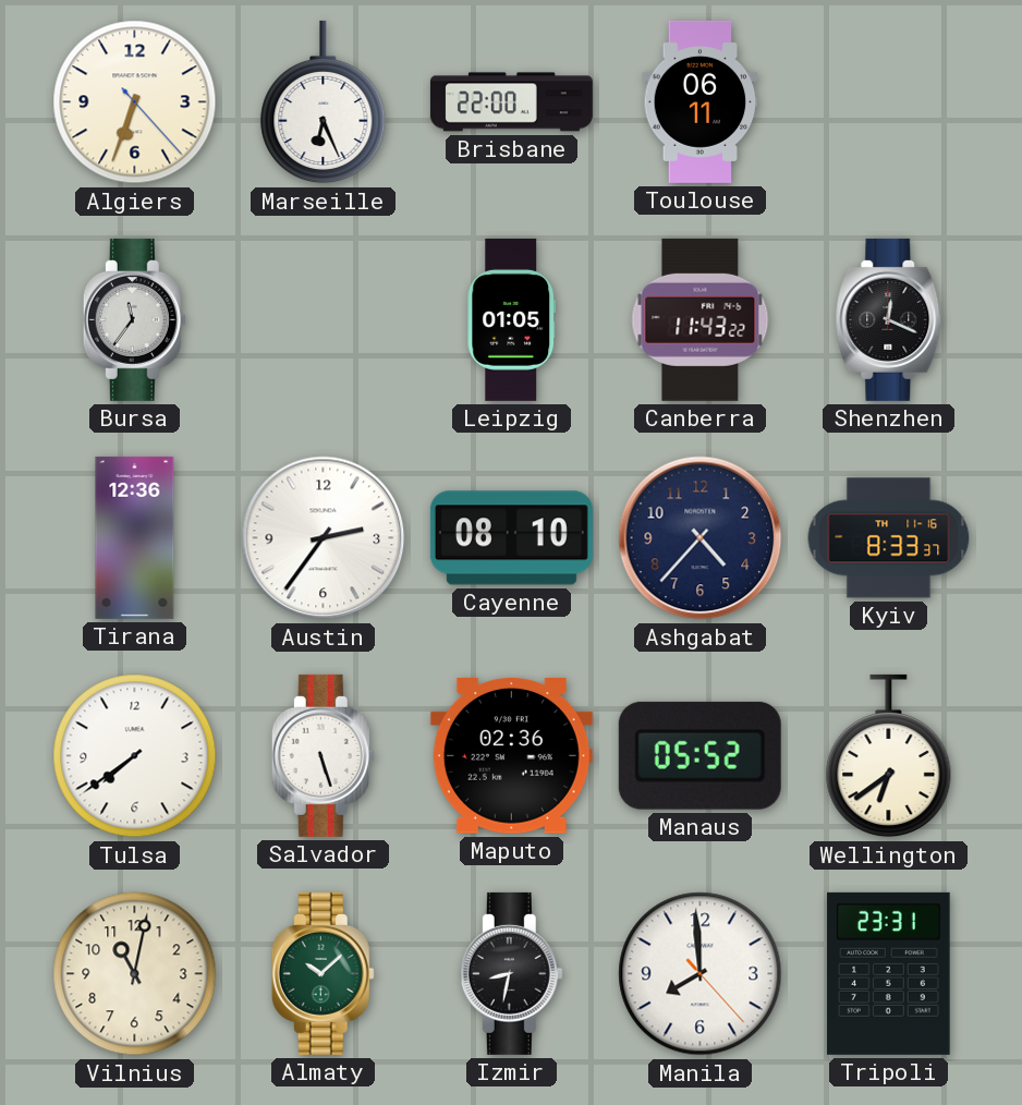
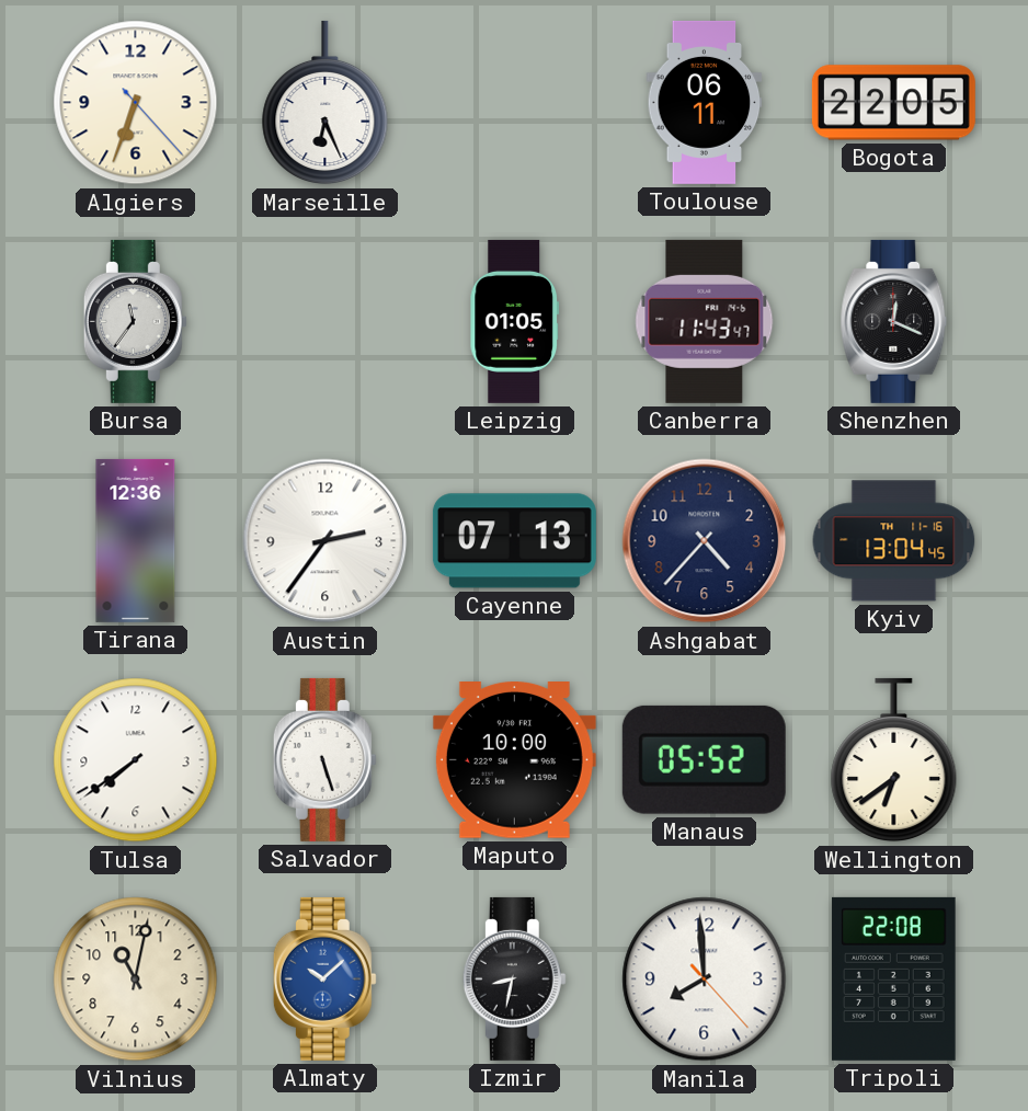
Brisbane: 22:00 -> none
Bogota: none -> 22:05
Canberra: 11:43:22 -> 11:43:47
Cayenne: 08:10 -> 07:13
Kyiv: 8:33 -> 13:04
Maputo: 02:36 -> 10:00
Almaty dial: green -> blue
Tripoli: 23:31 -> 22:08
